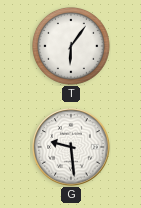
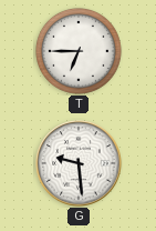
T: 6:06 -> 6:45
